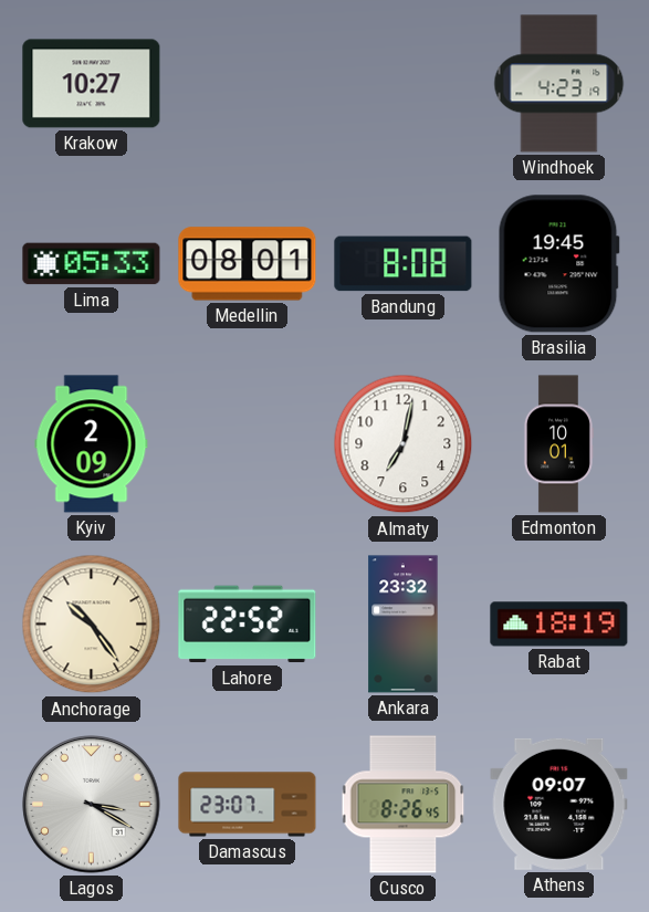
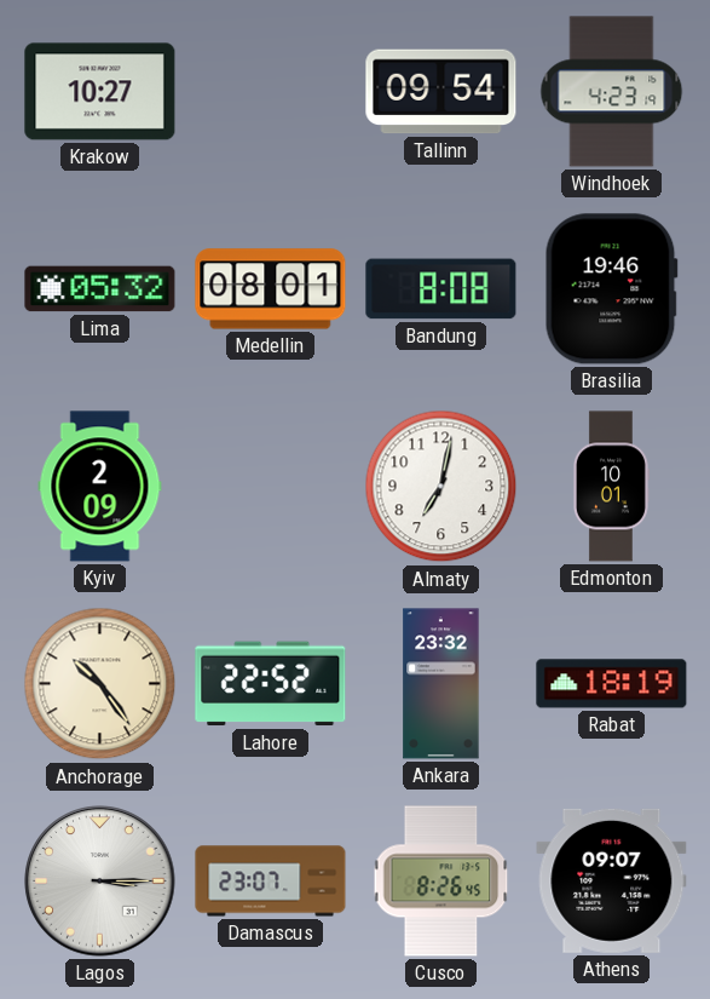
Tallinn: none -> 09:54
Lima: 05:33 -> 05:32
Brasilia: 19:45 -> 19:46
Lagos: 3:20 -> 3:15
